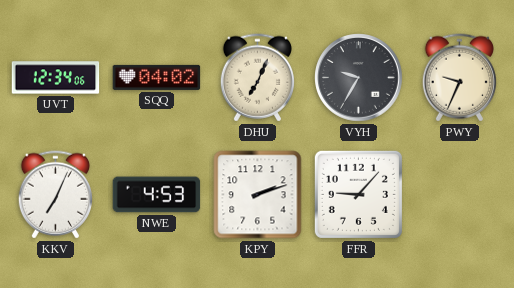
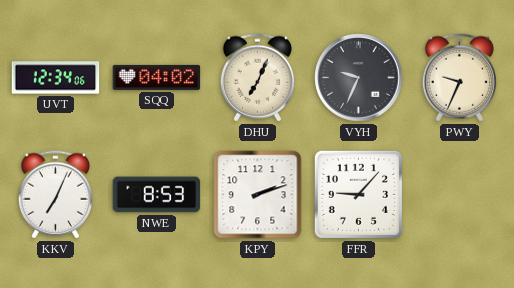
VYH: 9:35 -> 9:34
NWE: 4:53 -> 8:53
